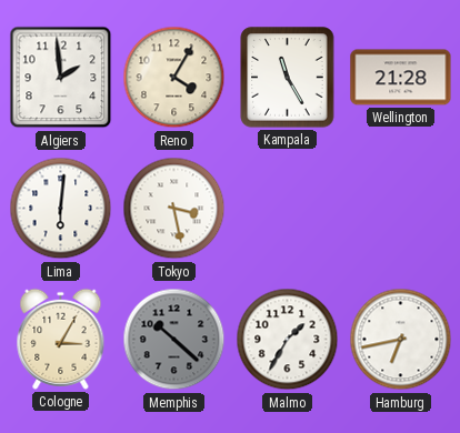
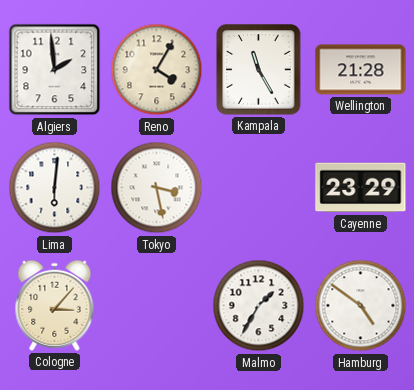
Cayenne: none -> 23:29
Cologne: 3:05 -> 3:07
Memphis: 10:22 -> none
Hamburg: 6:43 -> 4:51
